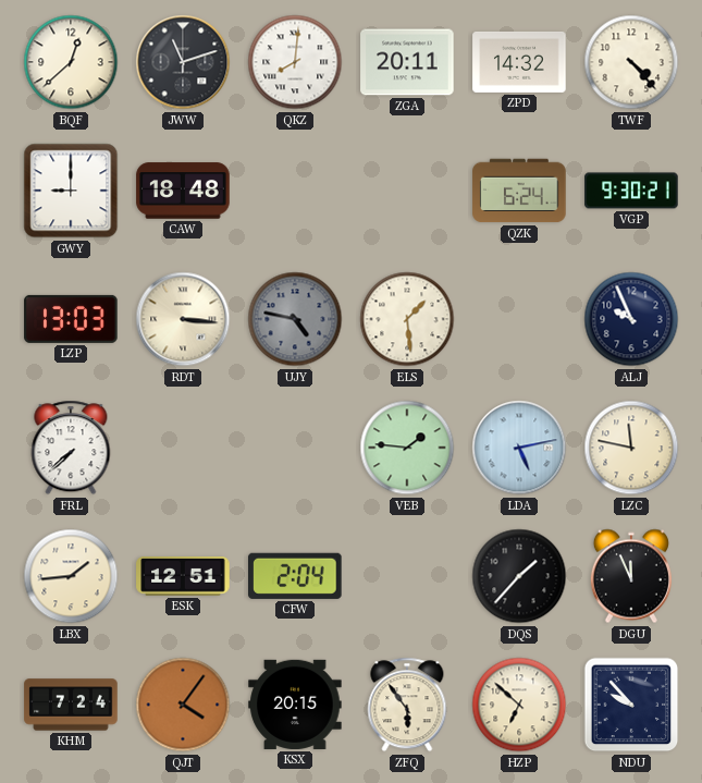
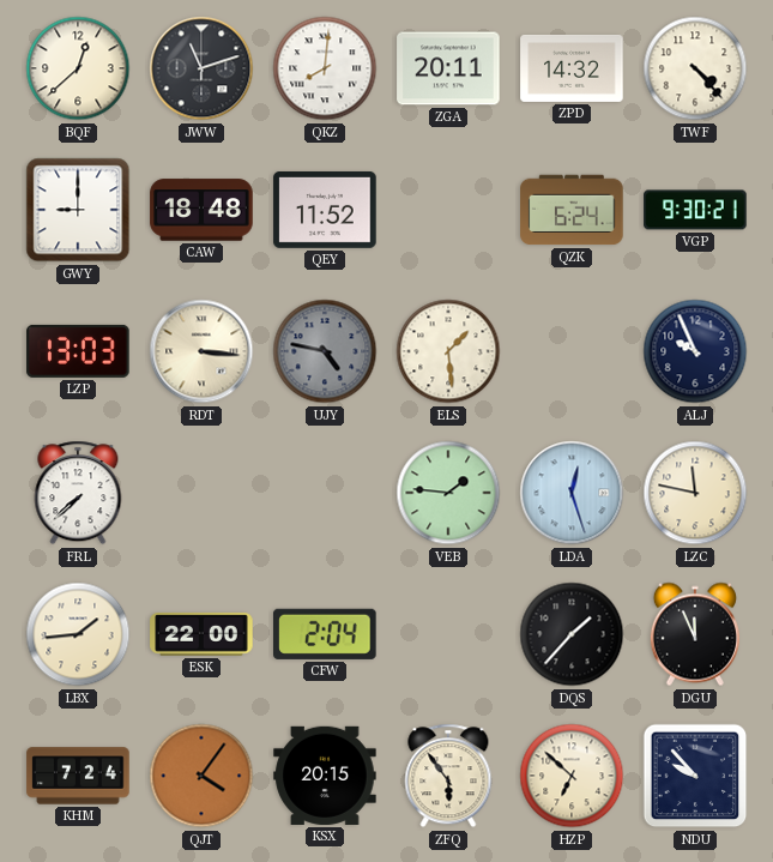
QEY: none -> 11:52
LDA: 5:13 -> 12:27
ESK: 12:51 -> 22:00
